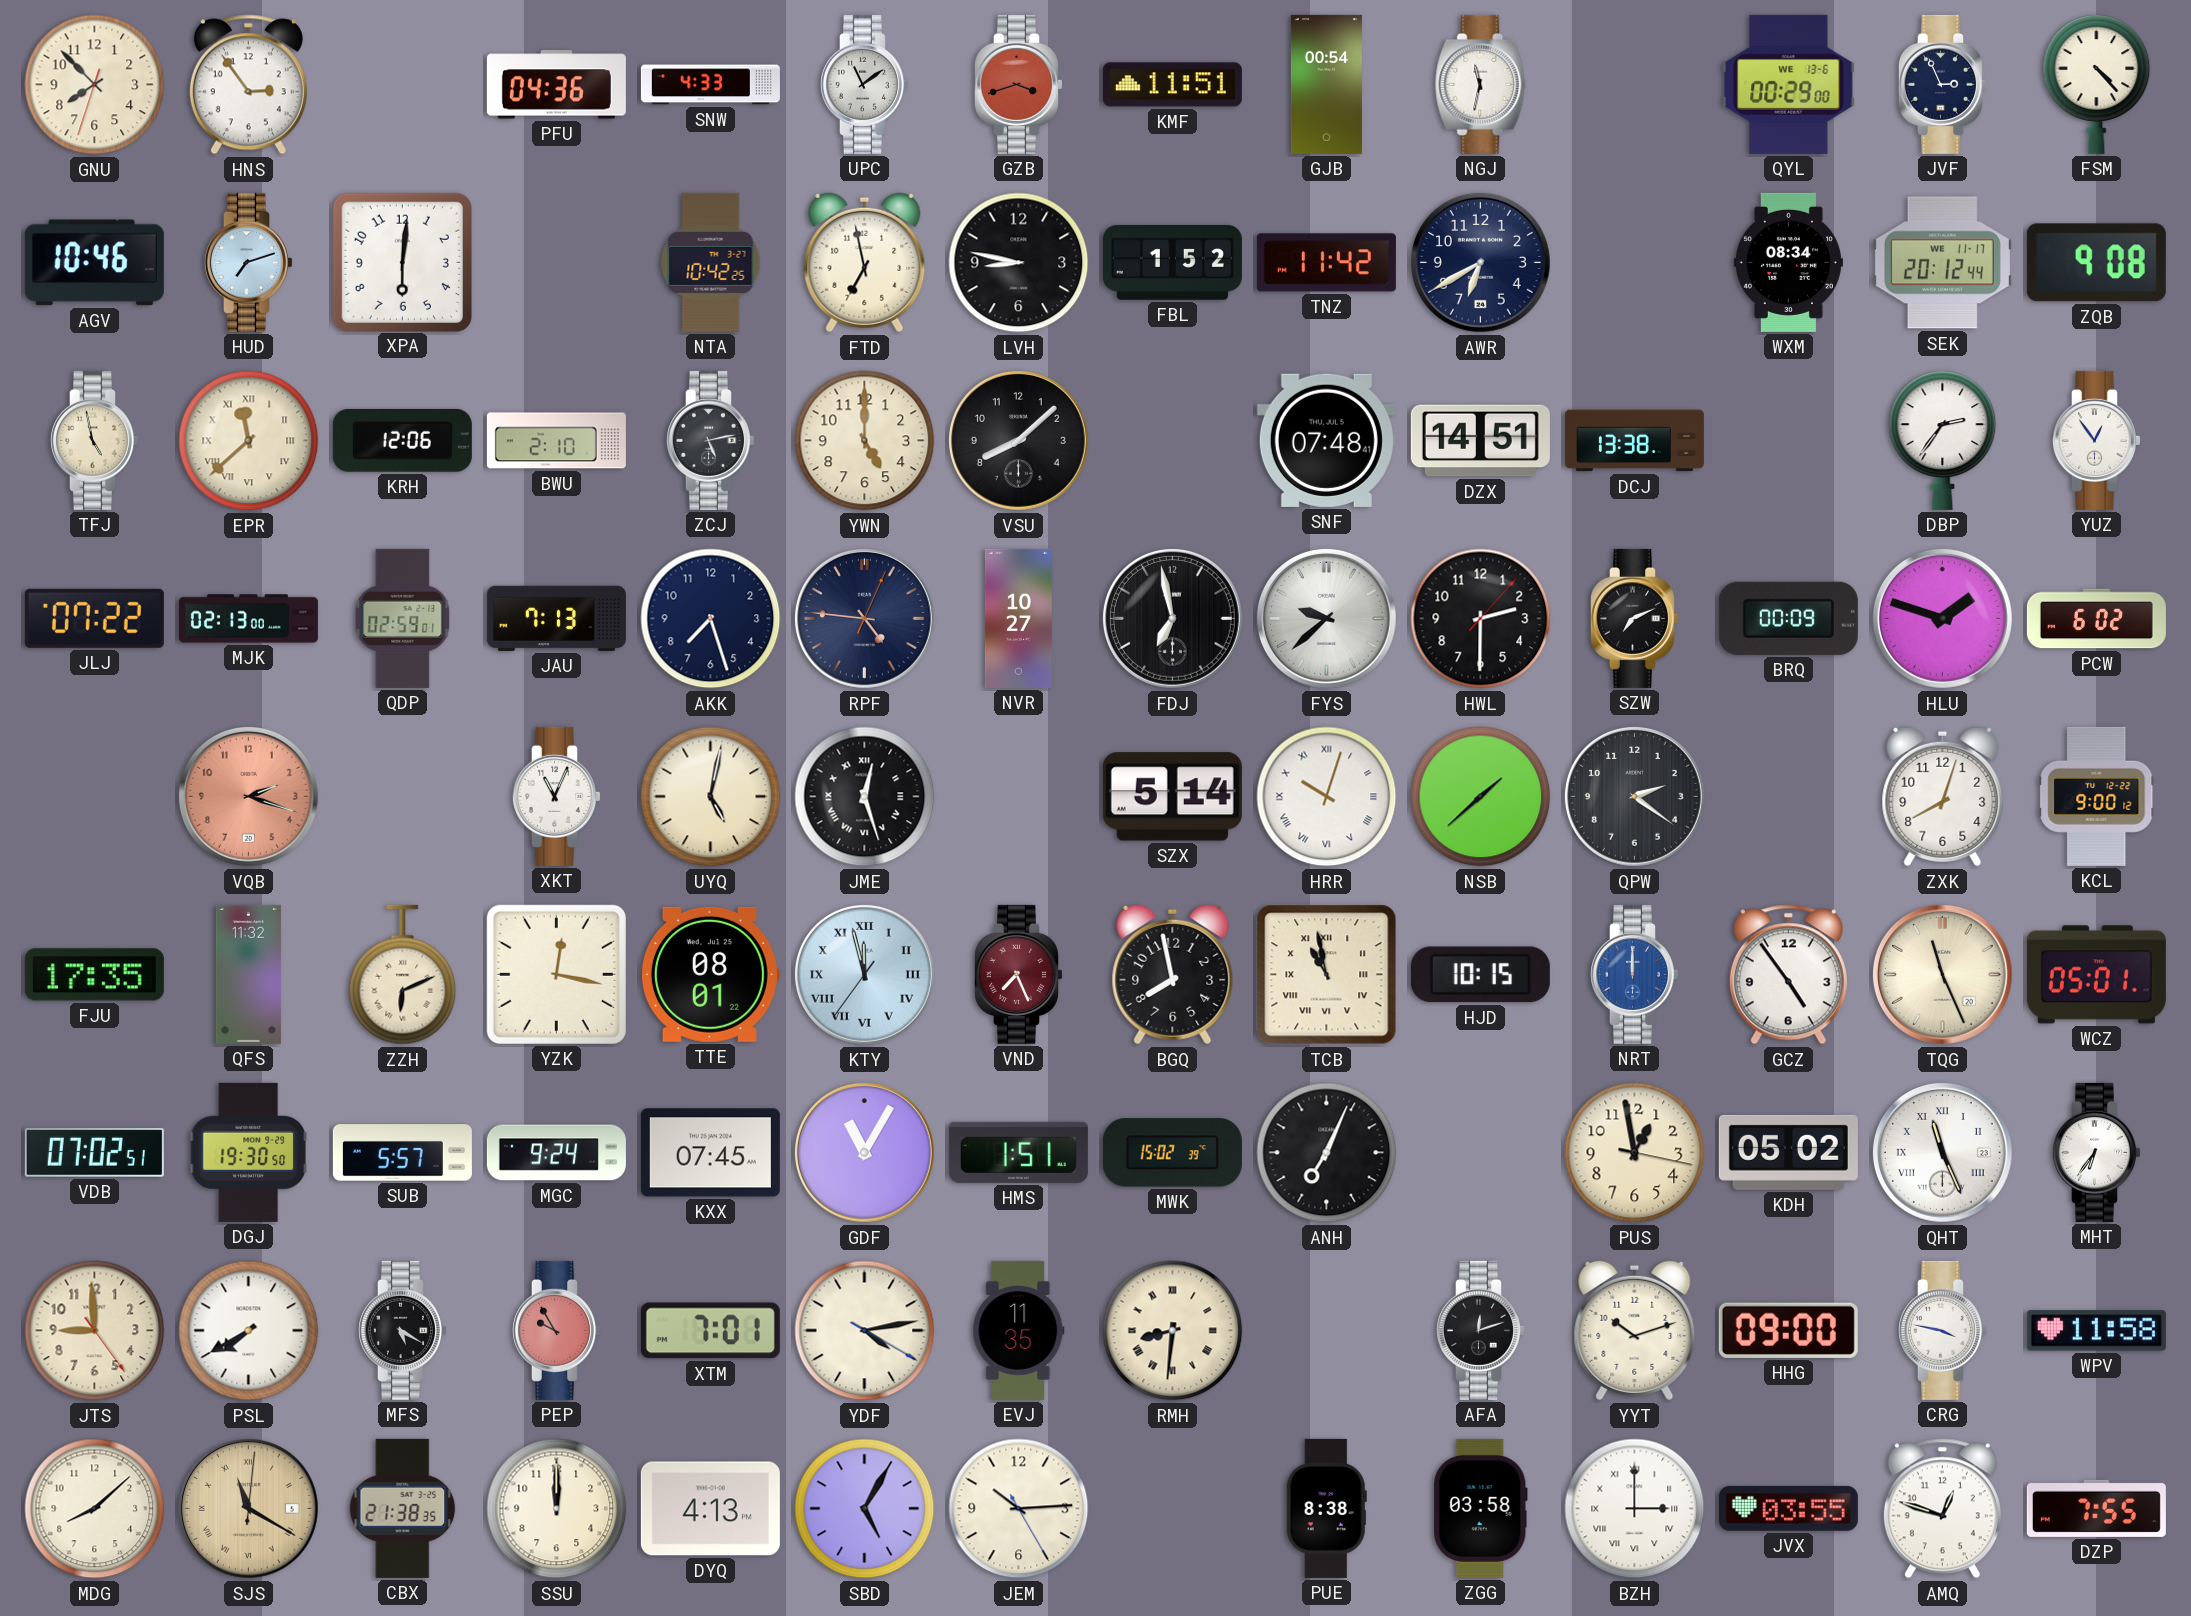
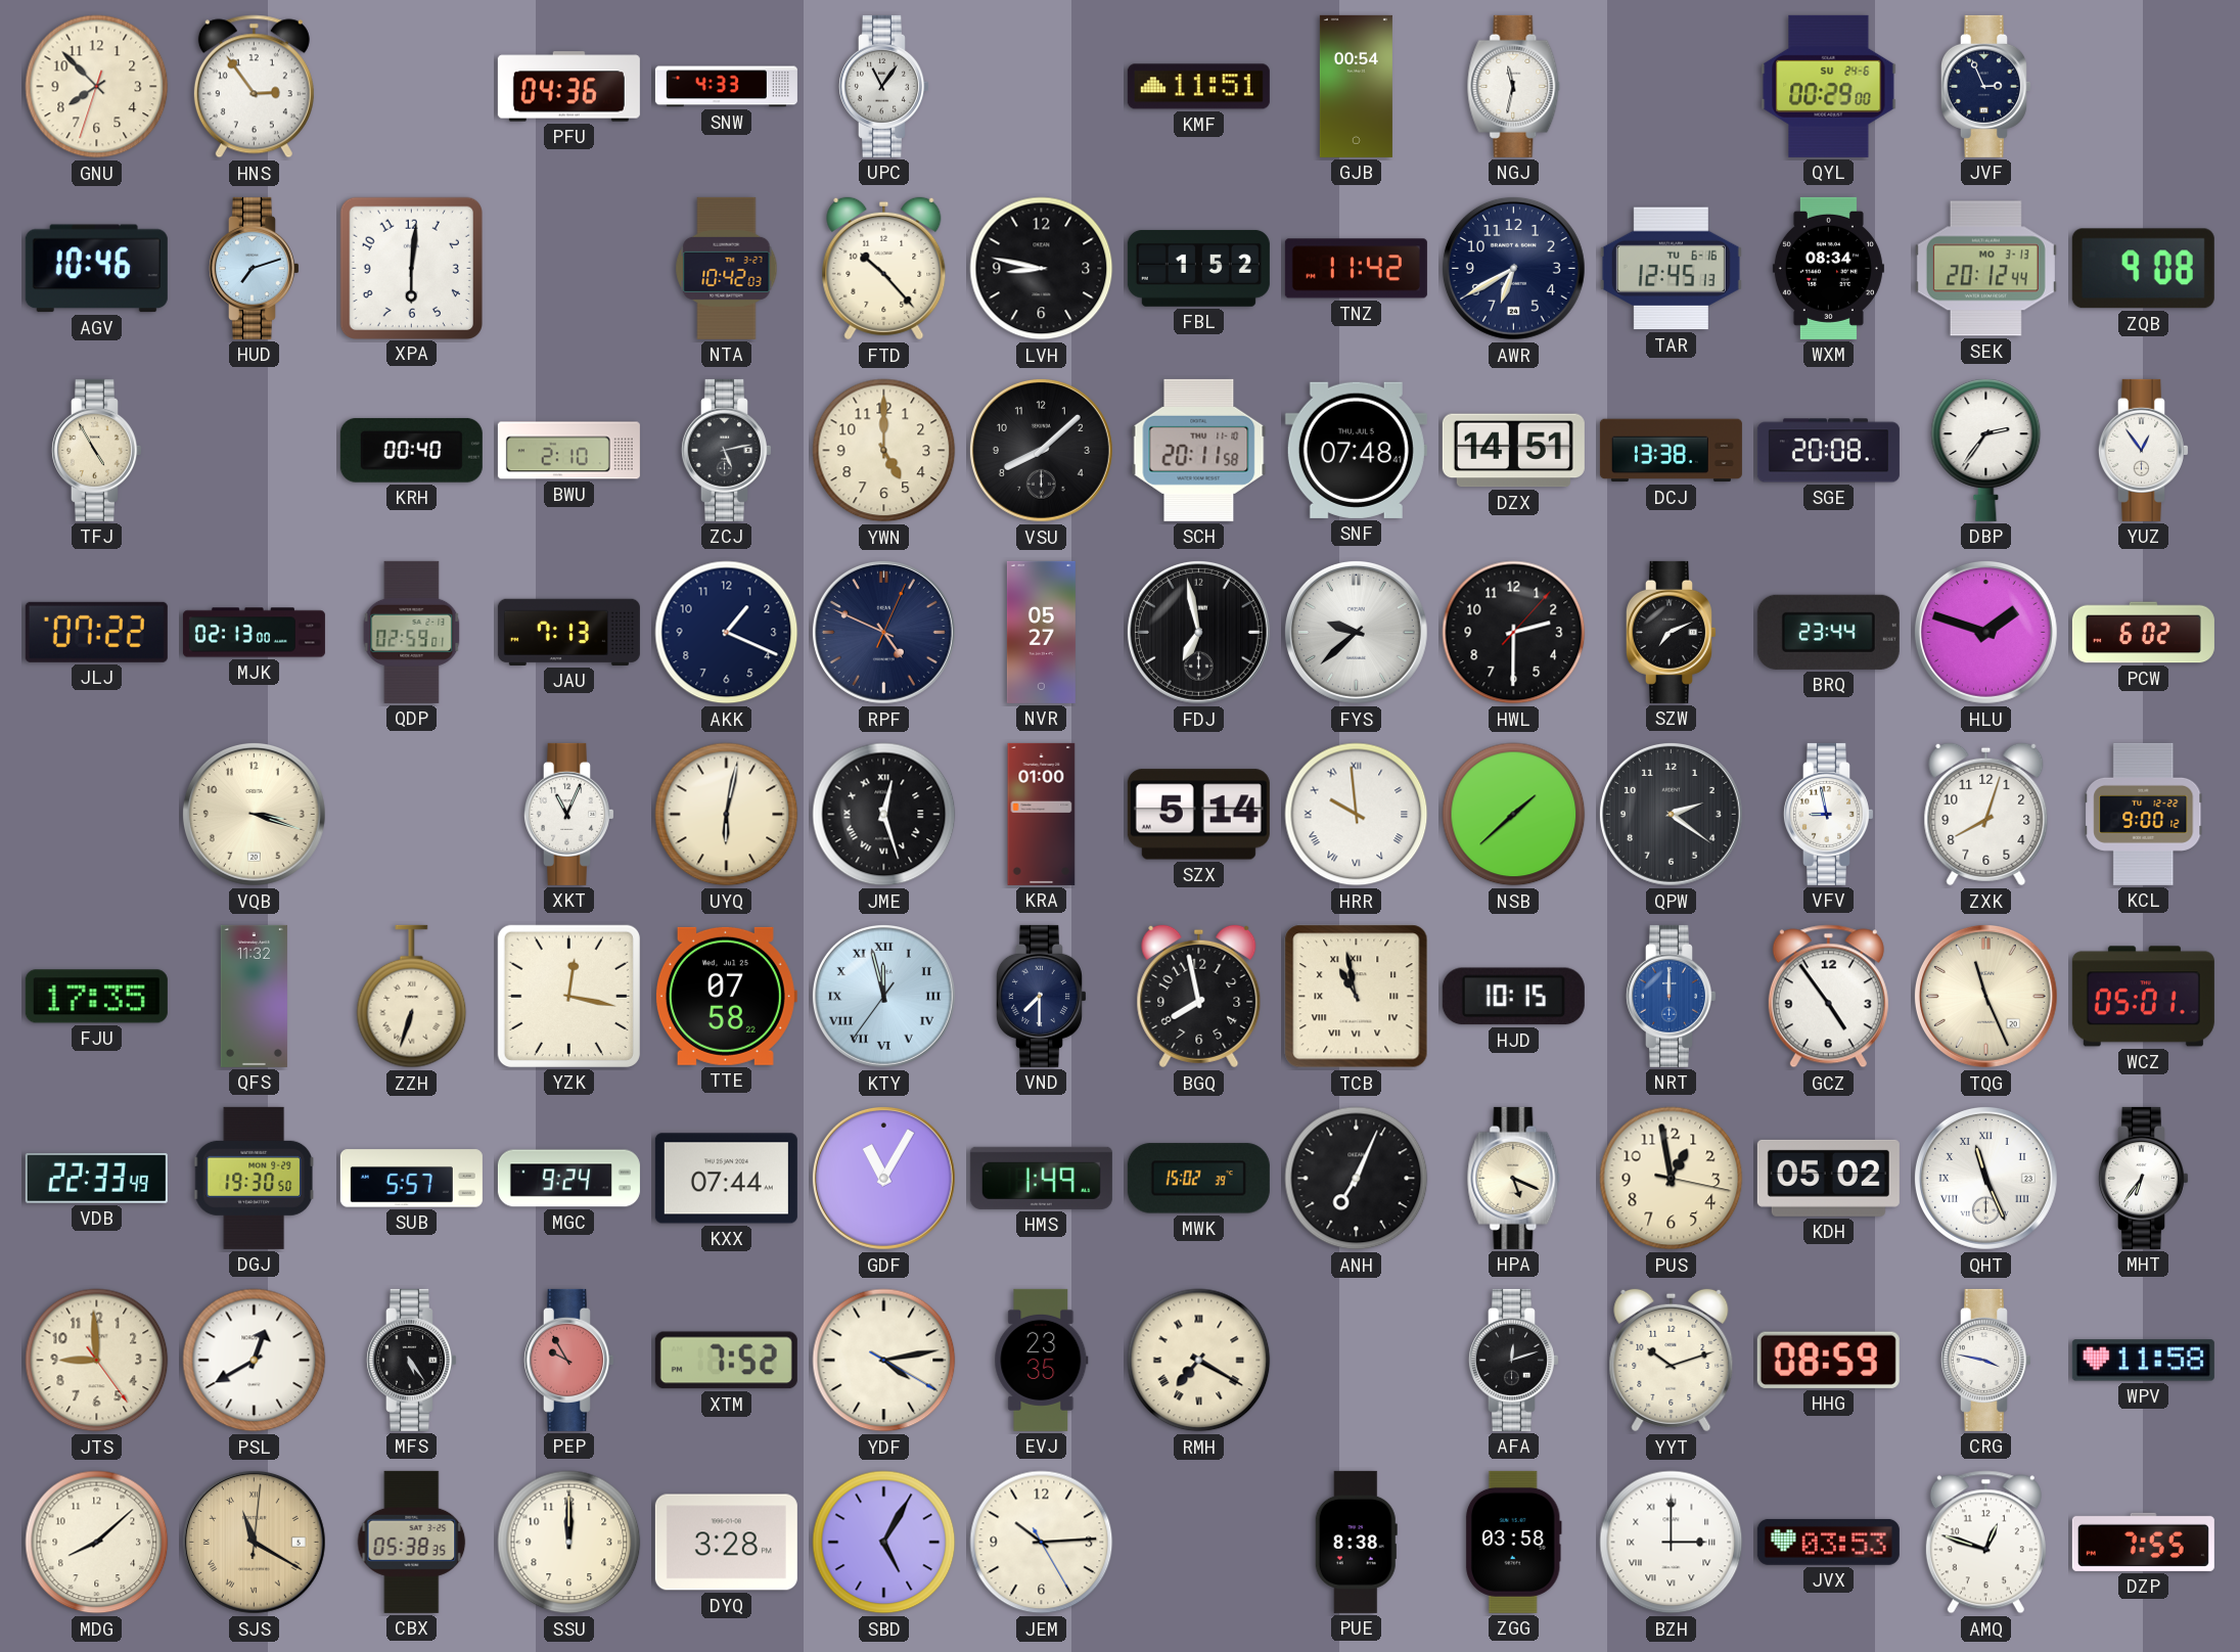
UPC: 11:09 -> 11:06
GZB: 3:42 -> none
QYL date: WE 13-6 -> SU 24-6
FSM: 4:23 -> none
NTA: 10:42:25 -> 10:42:03
FTD: 6:58 -> 10:23
TAR: none -> 12:45
SEK date: WE 11-17 -> MO 3-13
TFJ: 4:58 -> 4:55
EPR: 11:38 -> none
KRH: 12:06 -> 00:40
SCH: none -> 20:11
SGE: none -> 20:08
AKK: 7:27 -> 1:19
RPF: 4:46 -> 4:49
NVR: 10:27 -> 05:27
BRQ: 00:09 -> 23:44
VQB: 2:18 -> 3:18
VQB dial: salmon -> cream
UYQ: 5:02 -> 6:02
KRA: none -> 01:00
HRR: 10:03 -> 9:59
VFV: none -> 8:58
ZZH: 6:11 -> 6:33
TTE: 08:01 -> 07:58
VND: 7:26 -> 7:30
VND dial: burgundy -> navy
VDB: 07:02 -> 22:33
KXX: 07:45 -> 07:44
HMS: 1:51 -> 1:49
HPA: none -> 5:19
PSL: 7:40 -> 12:40
MFS: 5:20 -> 5:24
XTM: 7:01 -> 7:52
EVJ: 11:35 -> 23:35
RMH: 8:31 -> 7:20
HHG: 09:00 -> 08:59
CBX: 21:38 -> 05:38
DYQ: 4:13 -> 3:28
JVX: 03:55 -> 03:53
